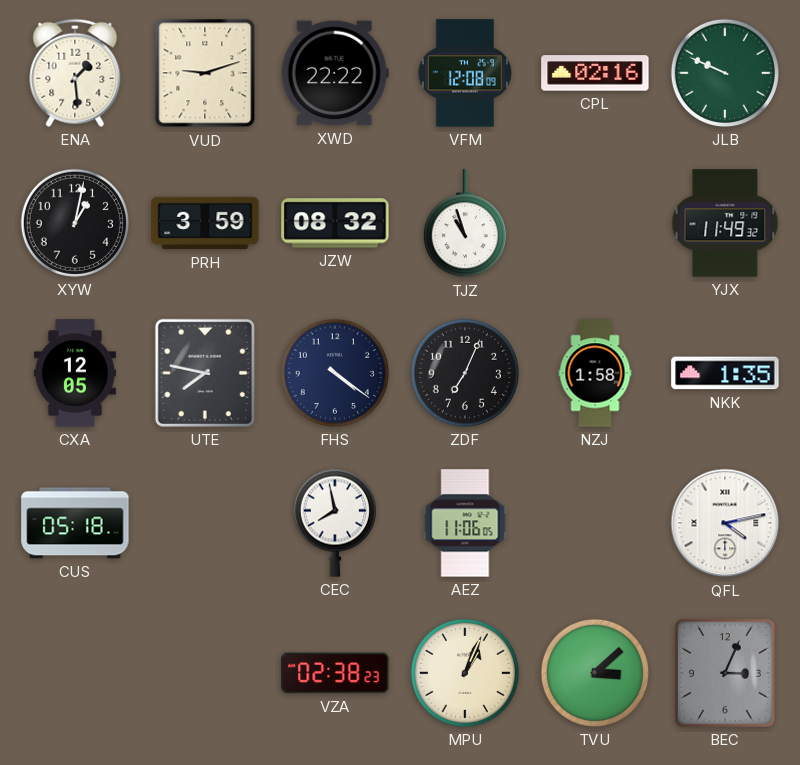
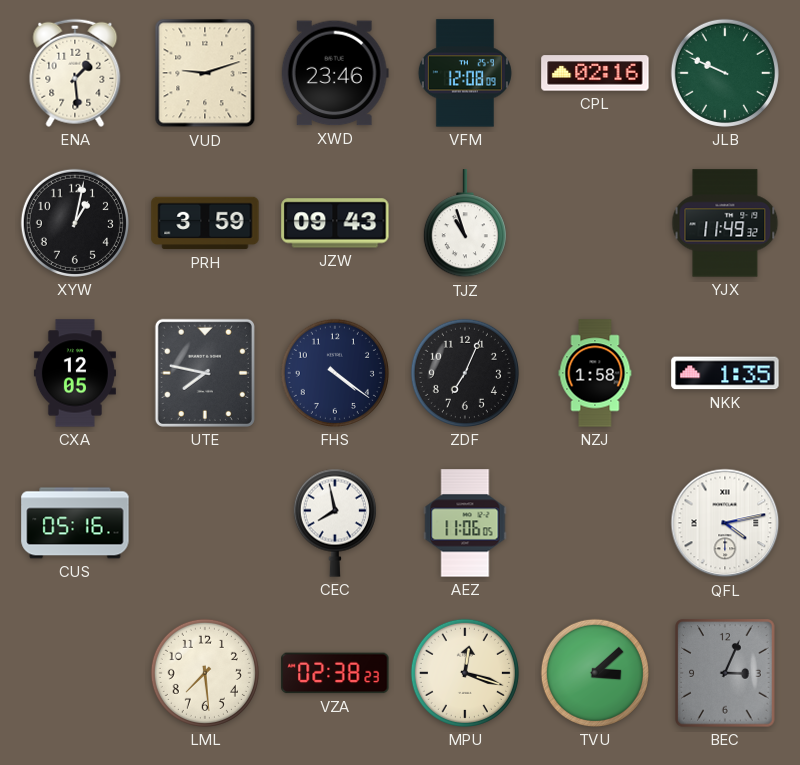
XWD: 22:22 -> 23:46
JZW: 08:32 -> 09:43
CUS: 05:18 -> 05:16
LML: none -> 7:29
MPU: 1:04 -> 12:18
